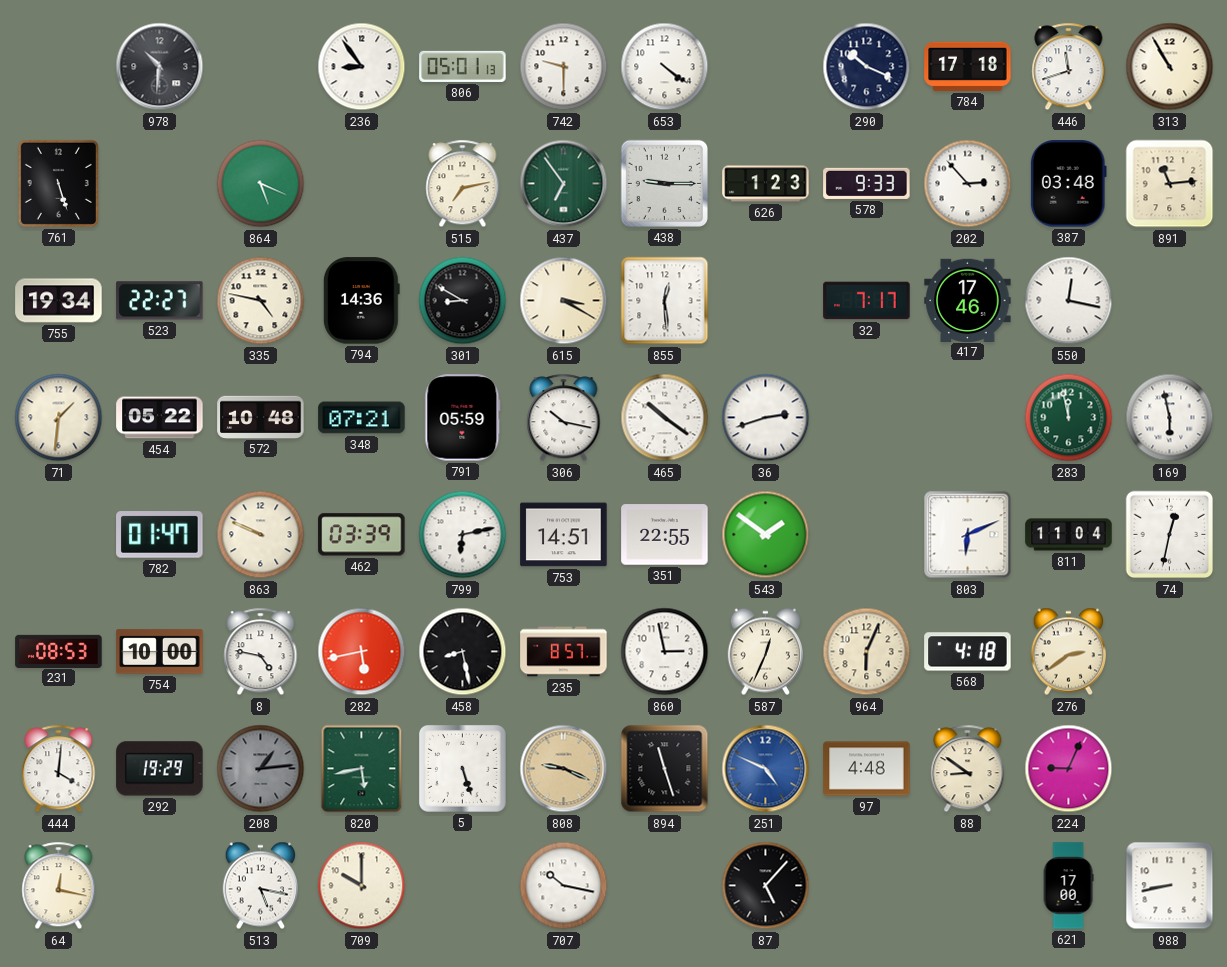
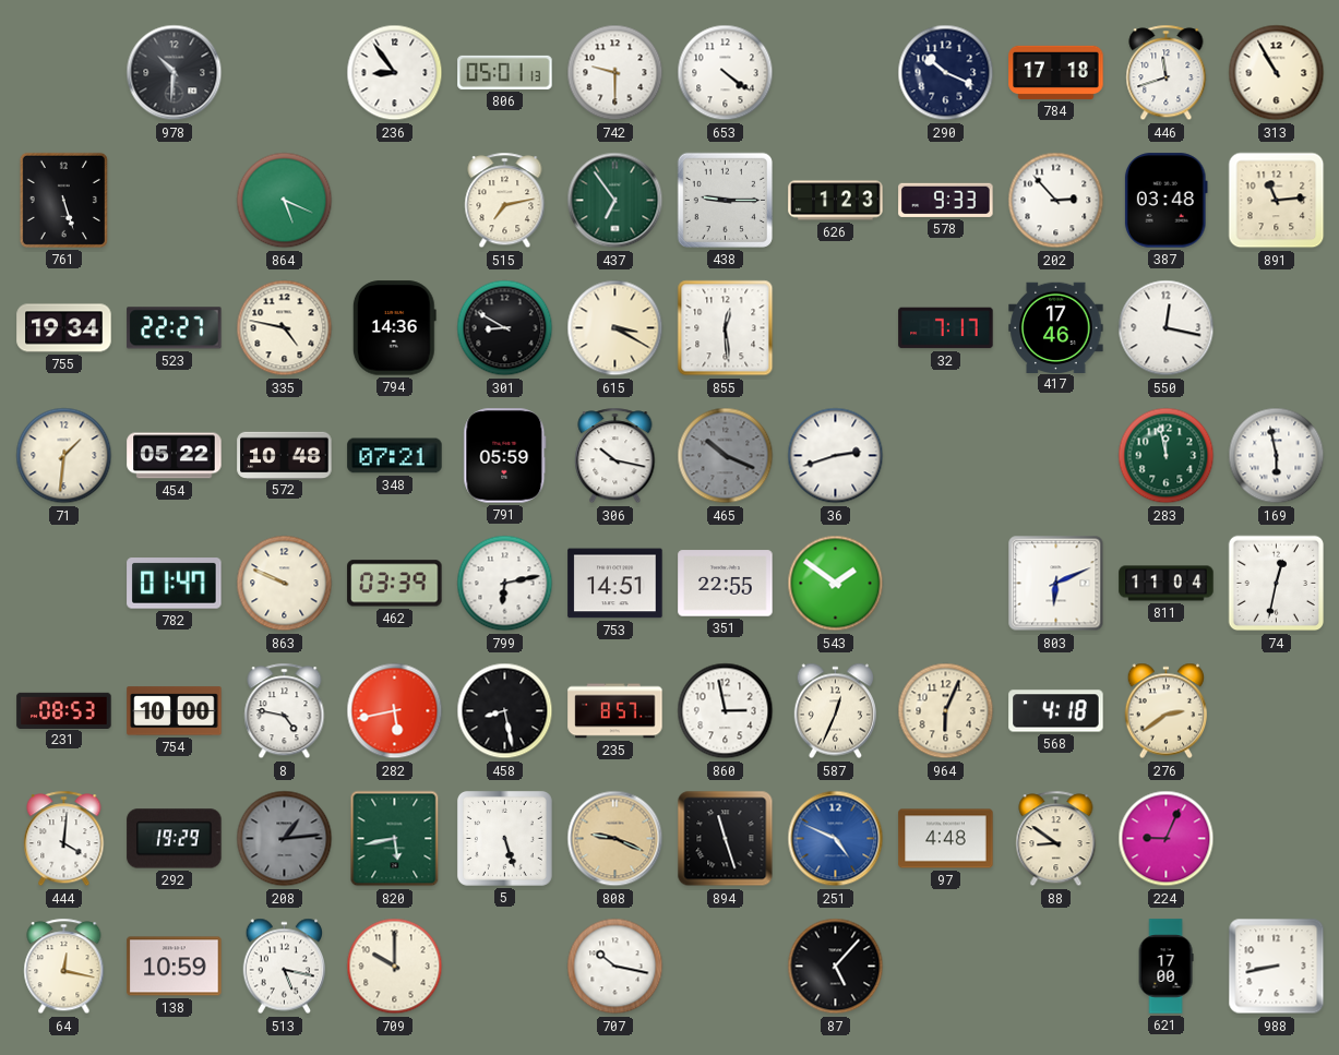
465: 10:21 -> 10:19
465 dial: white -> grey
138: none -> 10:59
